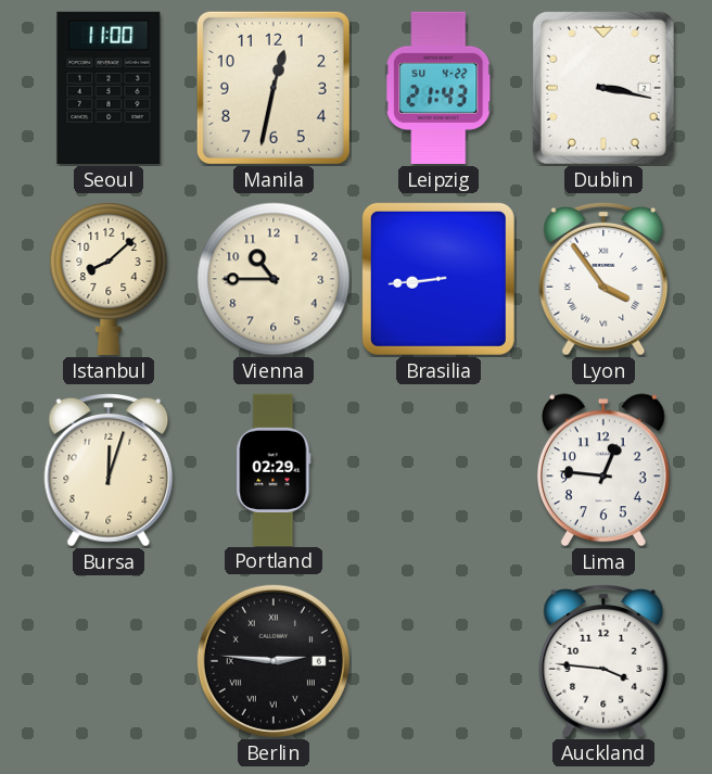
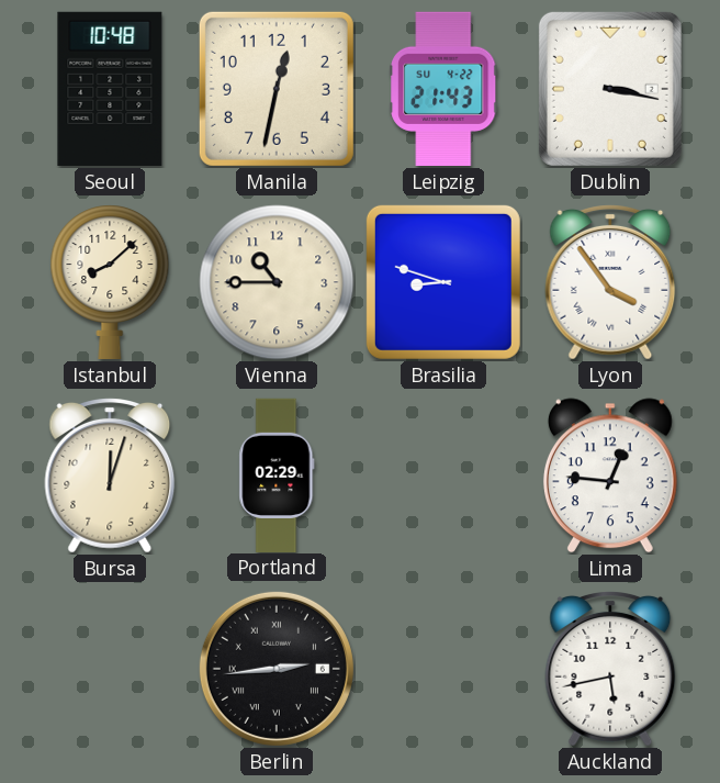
Seoul: 11:00 -> 10:48
Brasilia: 8:44 -> 8:48
Berlin: 2:46 -> 2:44
Auckland: 3:46 -> 5:43
